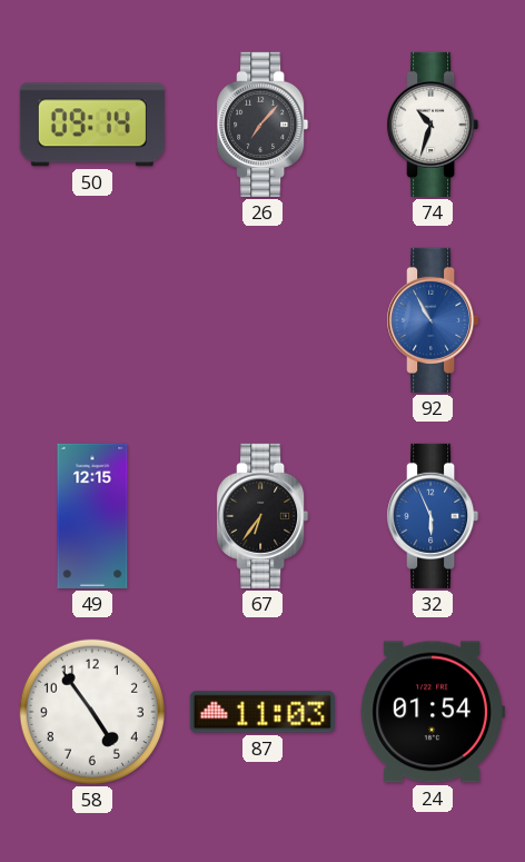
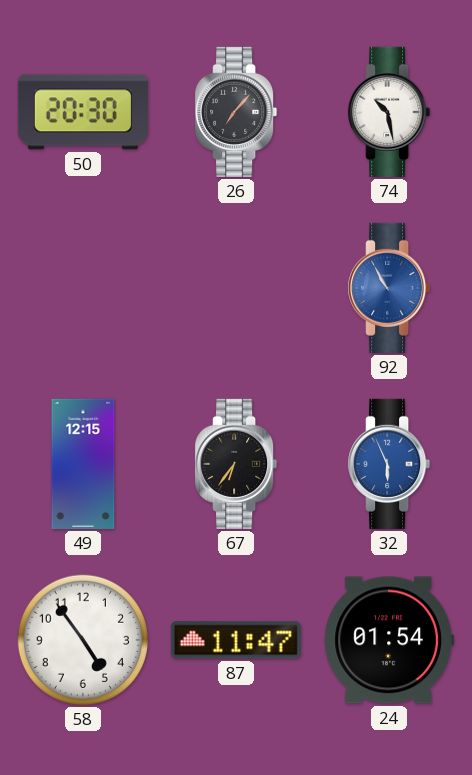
50: 09:14 -> 20:30
74: 10:33 -> 10:28
87: 11:03 -> 11:47
